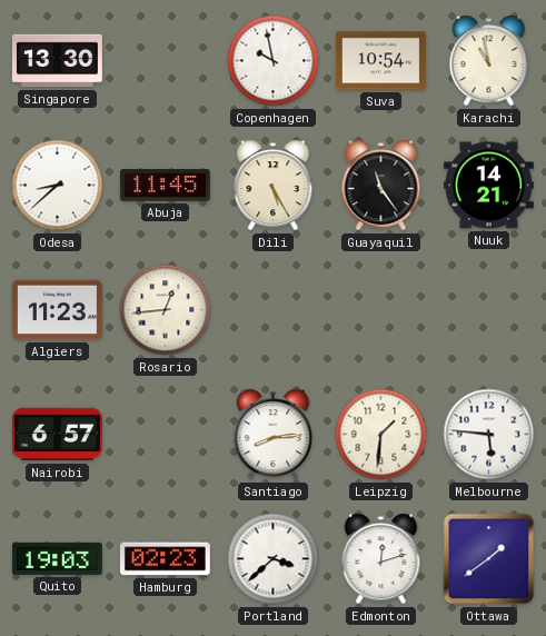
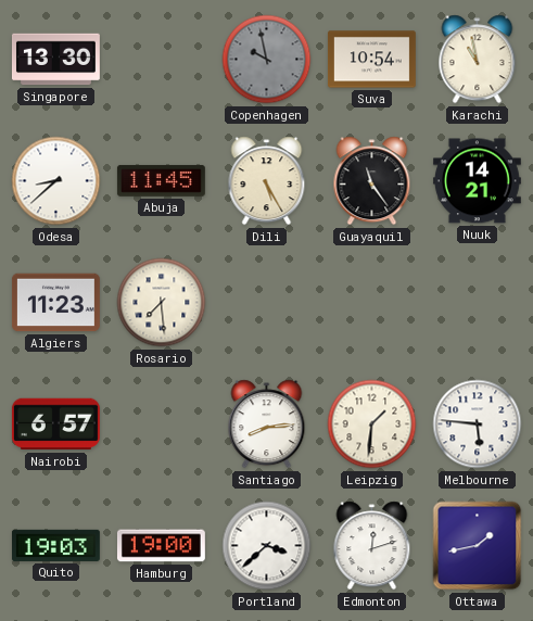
Copenhagen dial: white -> grey
Rosario: 12:44 -> 7:29
Hamburg: 02:23 -> 19:00
Ottawa: 1:39 -> 1:43
